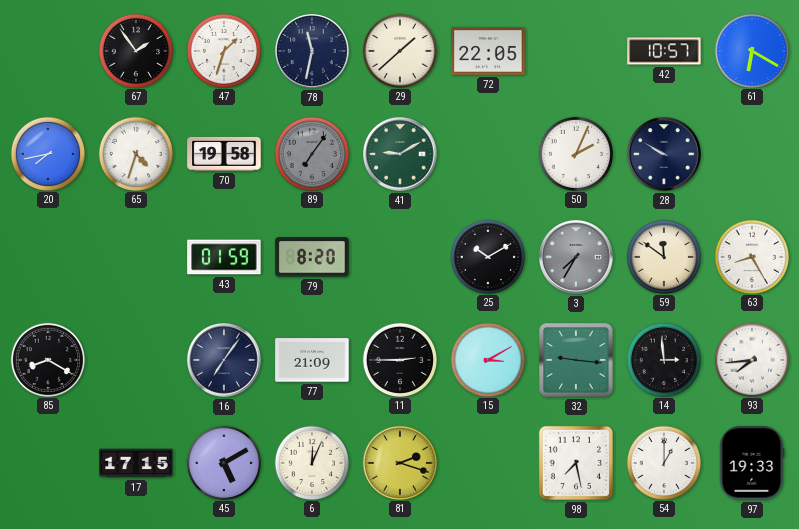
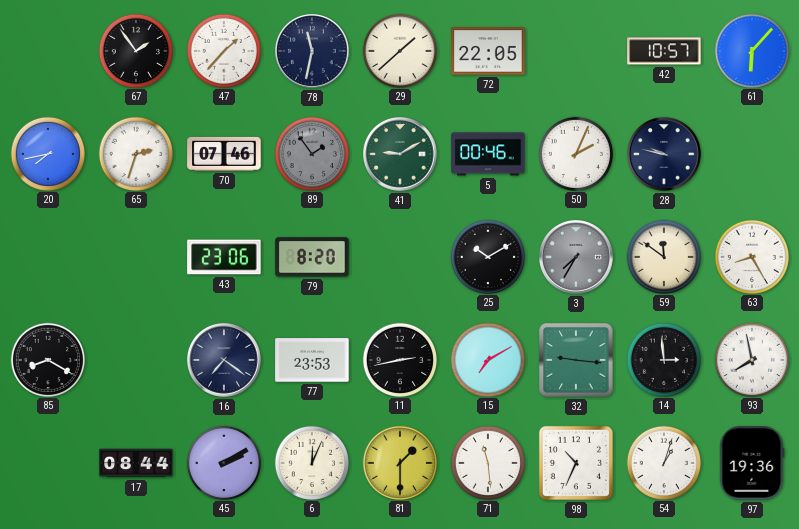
47: 1:33 -> 1:37
61: 6:20 -> 6:07
65: 4:33 -> 2:33
70: 19:58 -> 07:46
89: 7:06 -> 1:54
5: none -> 00:46
28: 9:50 -> 9:47
43: 01:59 -> 23:06
16: 7:06 -> 7:21
77: 21:09 -> 23:53
11: 2:45 -> 2:43
15: 3:10 -> 7:10
93: 7:44 -> 7:58
17: 17:15 -> 08:44
45: 5:10 -> 2:10
81: 2:18 -> 1:30
71: none -> 11:29
98: 7:28 -> 10:34
54: 1:00 -> 1:03
97: 19:33 -> 19:36
